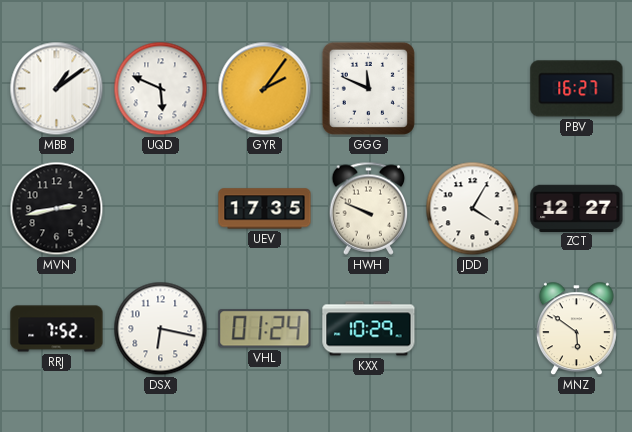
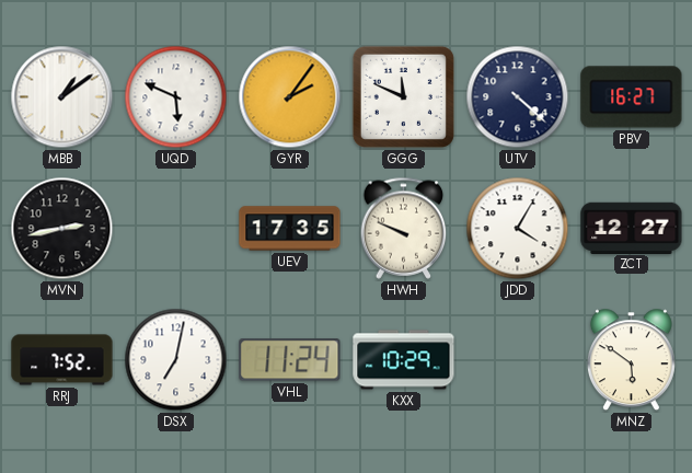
UTV: none -> 4:22
DSX: 6:17 -> 7:02
VHL: 01:24 -> 11:24
